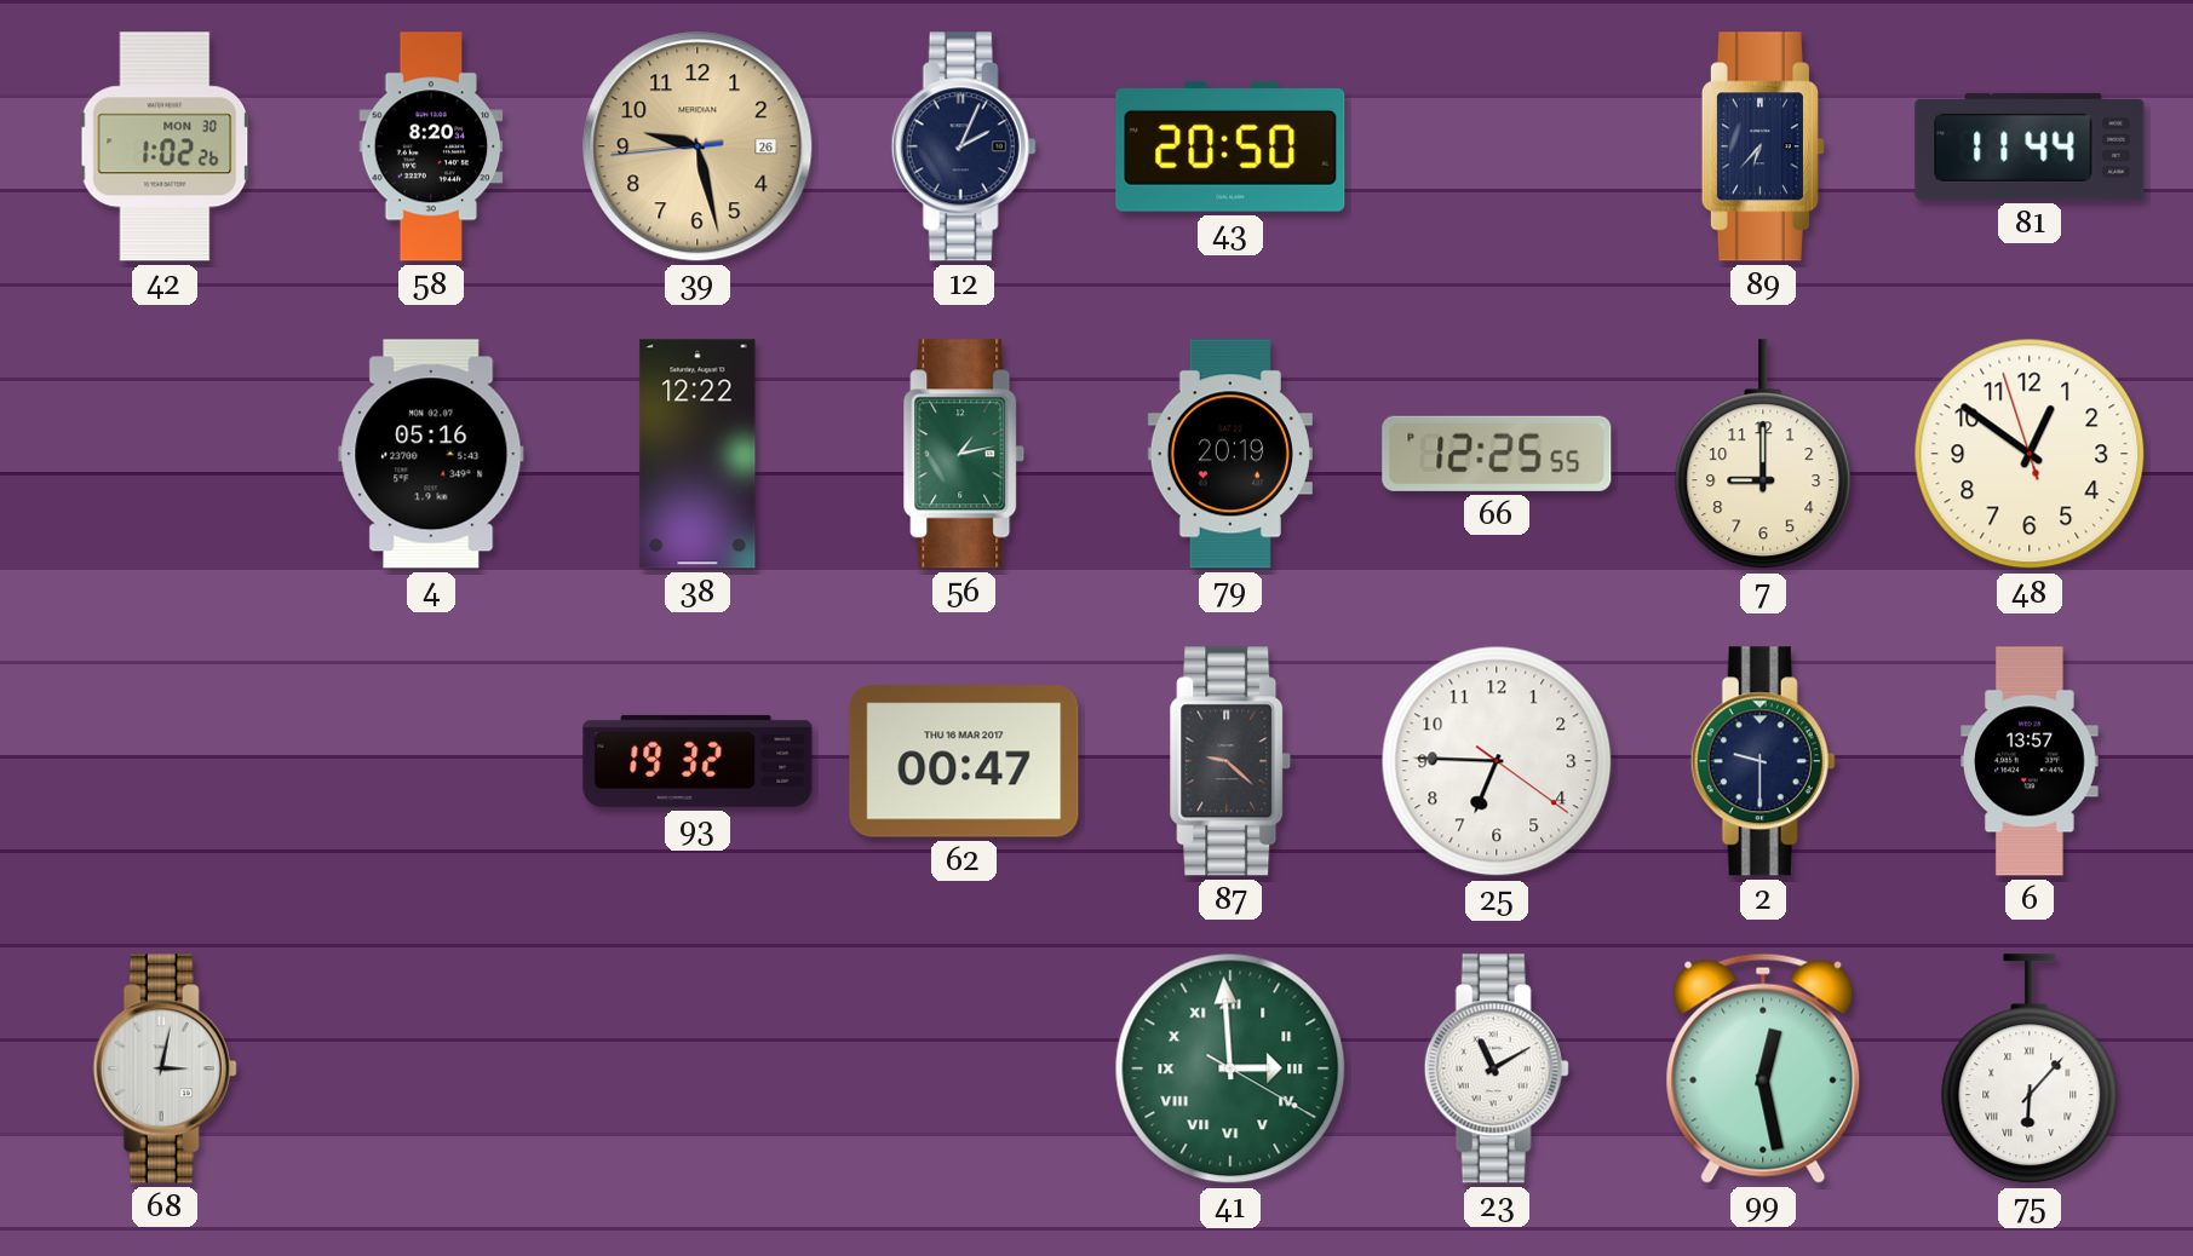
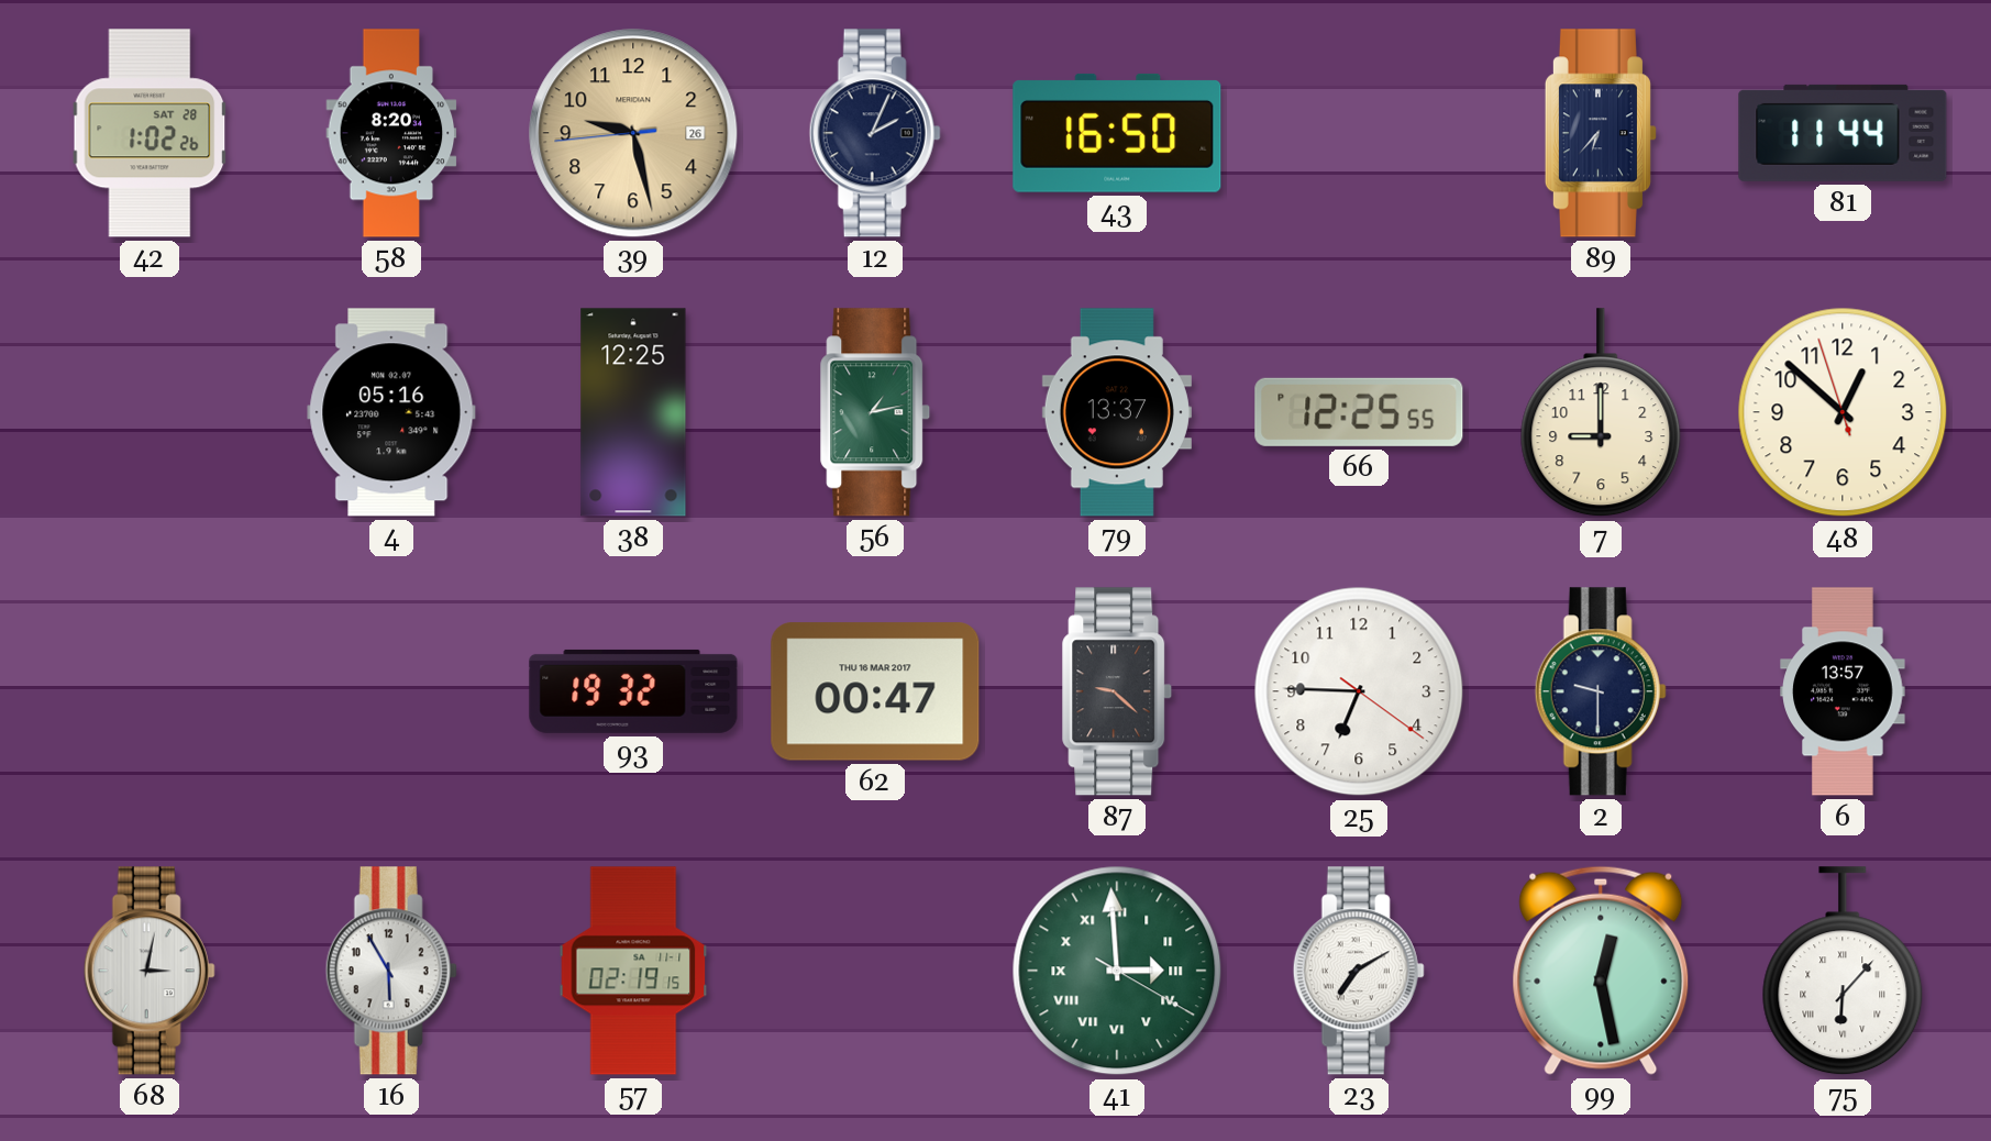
42 date: MON 30 -> SAT 28
43: 20:50 -> 16:50
38: 12:22 -> 12:25
79: 20:19 -> 13:37
48: 12:50 -> 12:51
16: none -> 5:55
57: none -> 02:19
23: 11:10 -> 7:10
